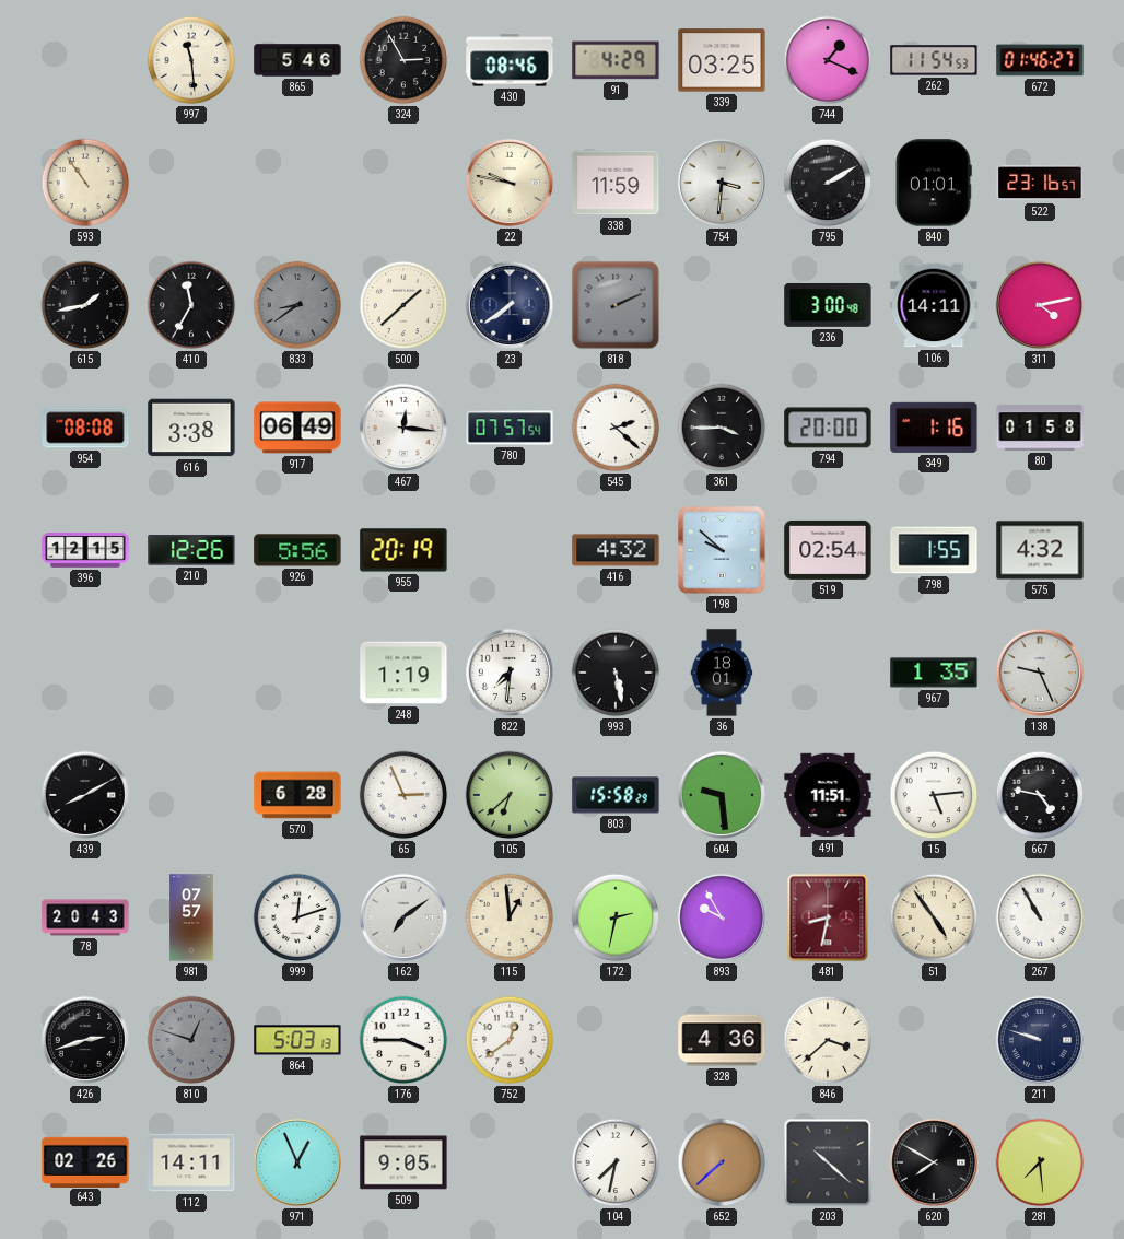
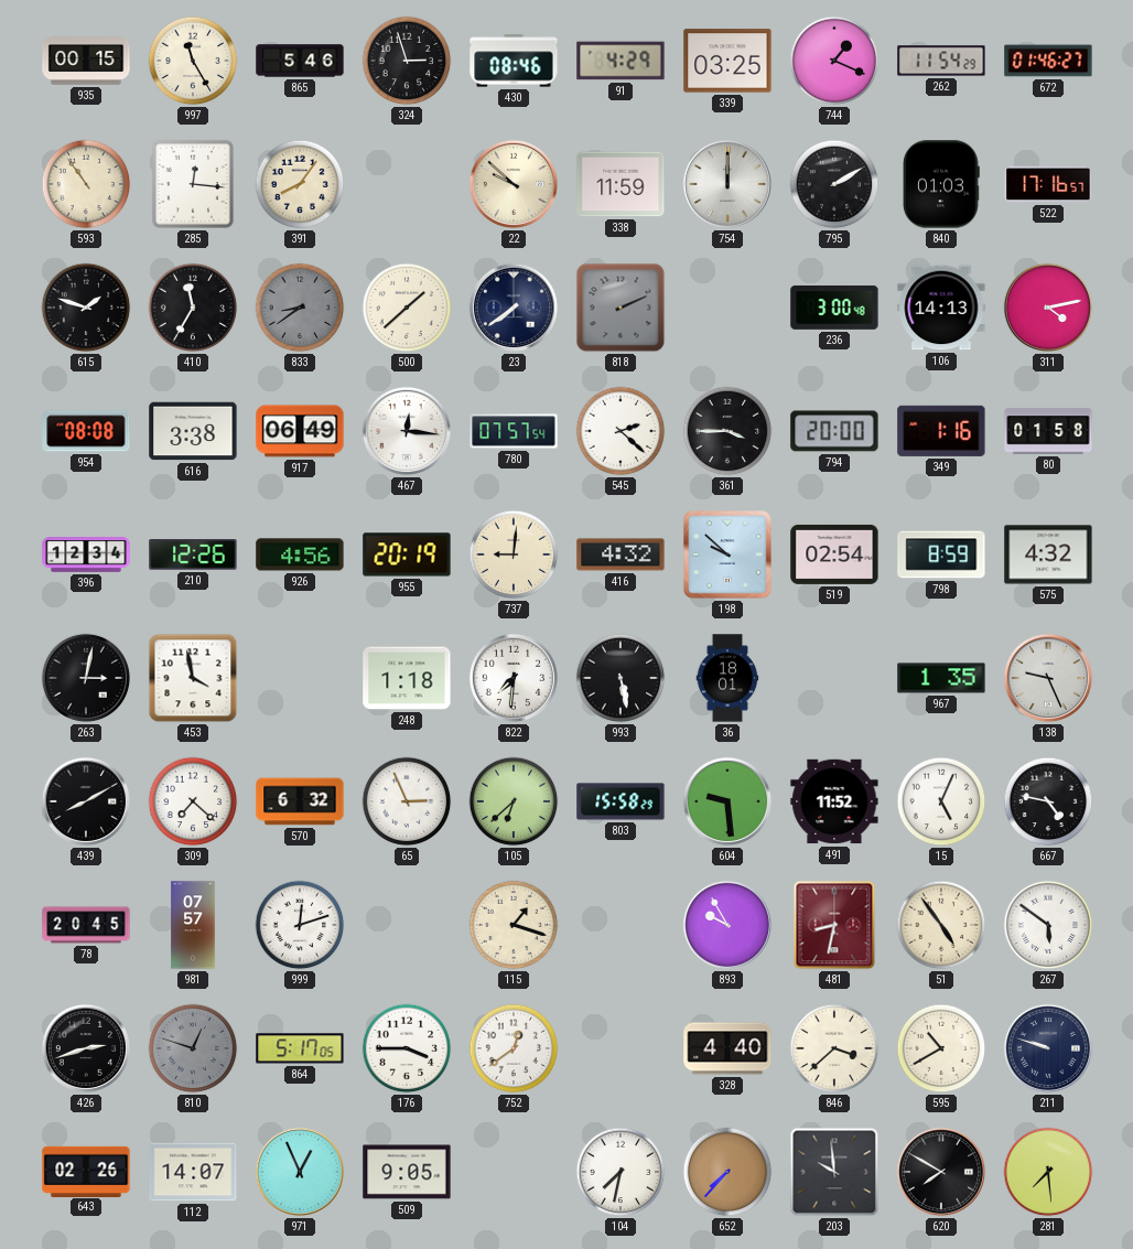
935: none -> 00:15
997: 11:29 -> 11:25
324: 2:55 -> 2:57
262: 11:54:53 -> 11:54:29
285: none -> 12:16
391: none -> 8:06
22: 9:47 -> 9:52
754: 3:31 -> 12:00
840: 01:01 -> 01:03
522: 23:16 -> 17:16
615: 1:43 -> 1:48
106: 14:11 -> 14:13
396: 12:15 -> 12:34
926: 5:56 -> 4:56
737: none -> 9:01
798: 1:55 -> 8:59
263: none -> 3:02
453: none -> 3:58
248: 1:19 -> 1:18
309: none -> 7:22
570: 6:28 -> 6:32
491: 11:51 -> 11:52
15: 5:14 -> 5:04
78: 20:43 -> 20:45
162: 7:09 -> none
115: 12:59 -> 1:18
172: 2:32 -> none
267: 10:55 -> 5:51
864: 5:03 -> 5:17
328: 4:36 -> 4:40
595: none -> 10:40
112: 14:11 -> 14:07
652: 7:38 -> 7:37
203: 10:22 -> 9:59
